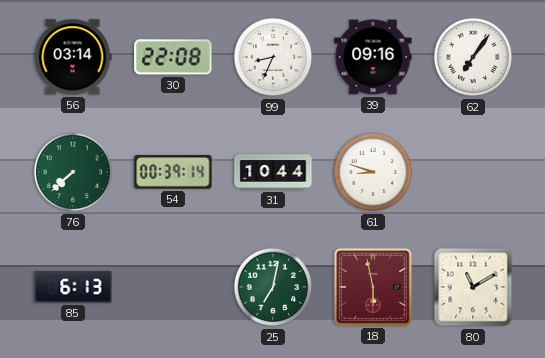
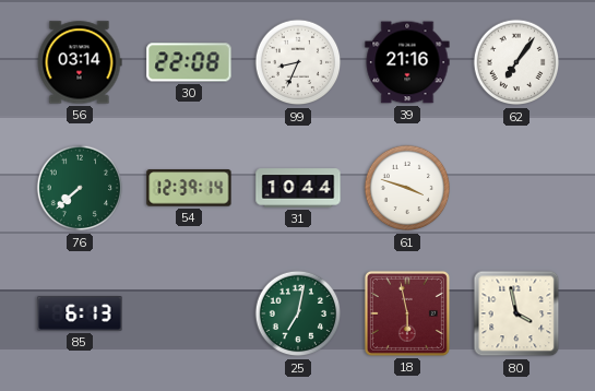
39: 09:16 -> 21:16
54: 00:39 -> 12:39
61: 8:48 -> 3:48
80: 11:10 -> 3:58
